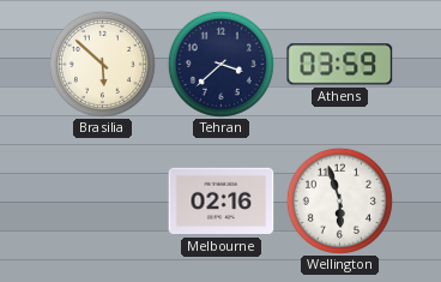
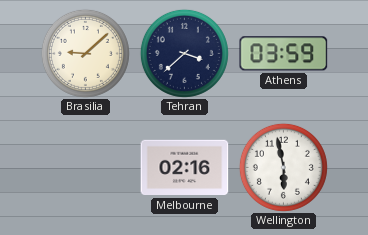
Brasilia: 5:52 -> 9:08
Wellington: 5:57 -> 5:58
